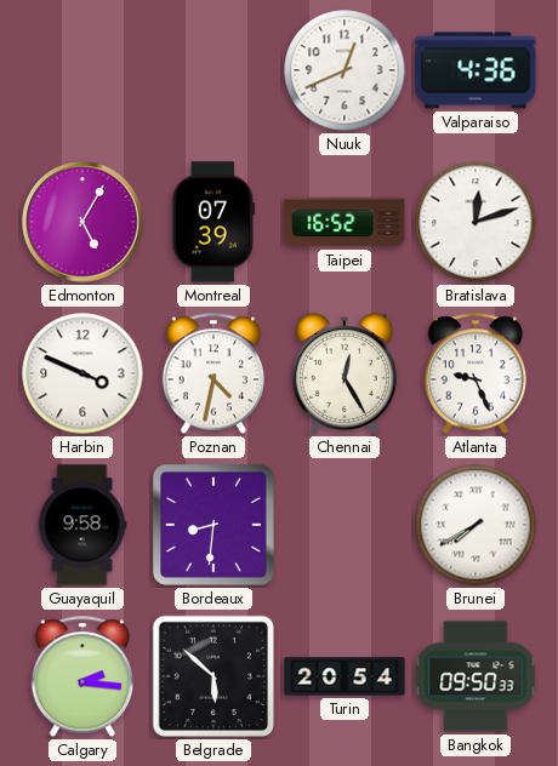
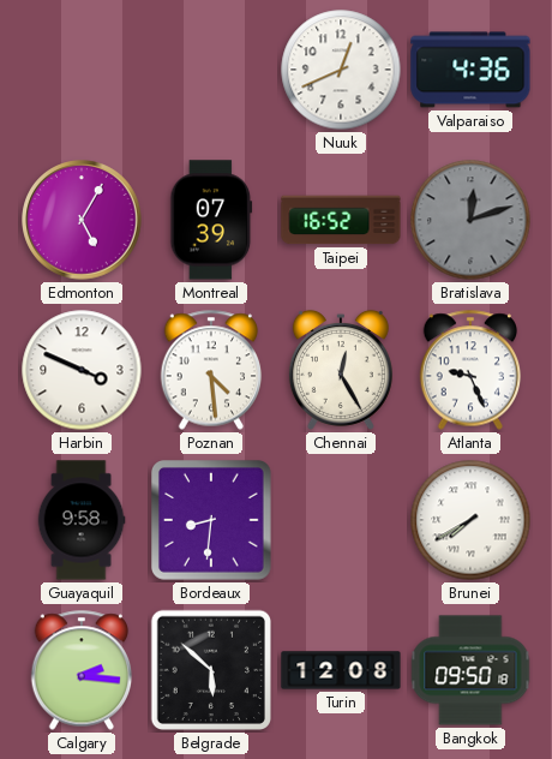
Bratislava dial: white -> grey
Poznan: 4:32 -> 4:29
Turin: 20:54 -> 12:08
Bangkok: 09:50:33 -> 09:50:18
